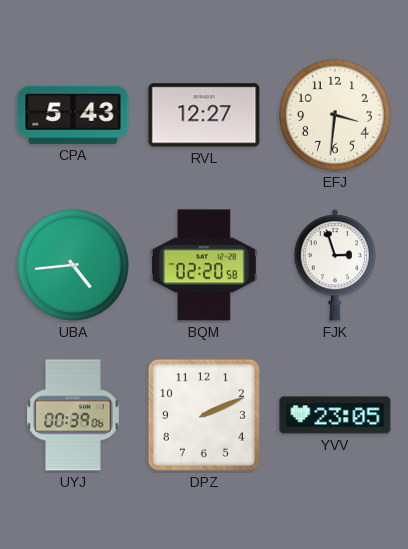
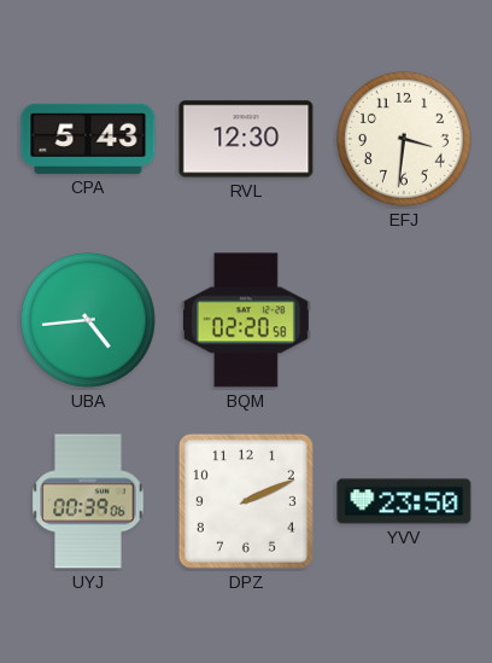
RVL: 12:27 -> 12:30
FJK: 2:57 -> none
YVV: 23:05 -> 23:50
